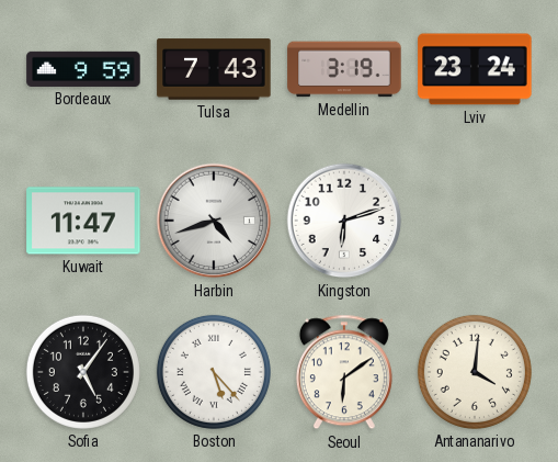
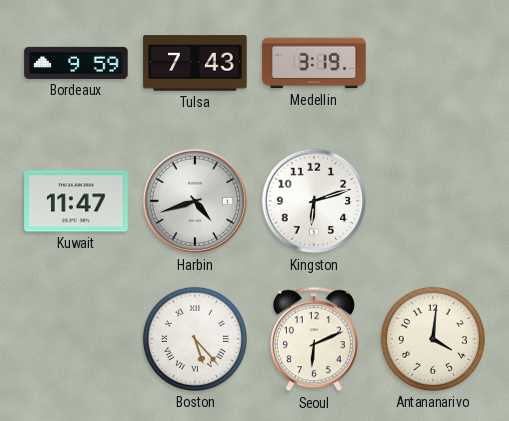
Lviv: 23:24 -> none
Sofia: 5:06 -> none
Seoul: 6:09 -> 6:11
